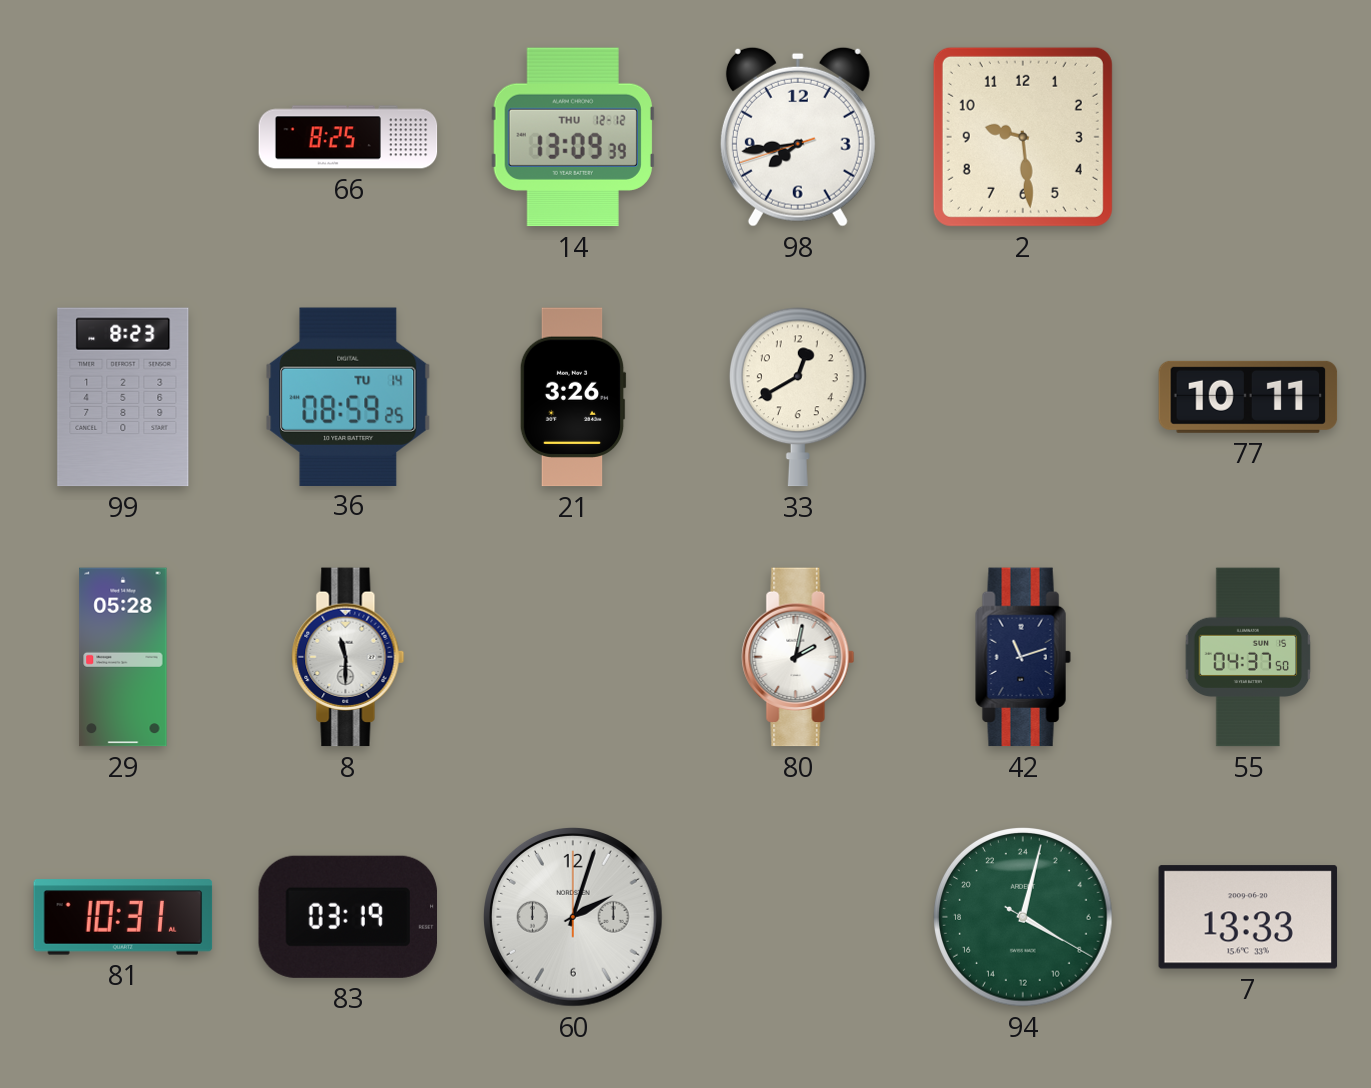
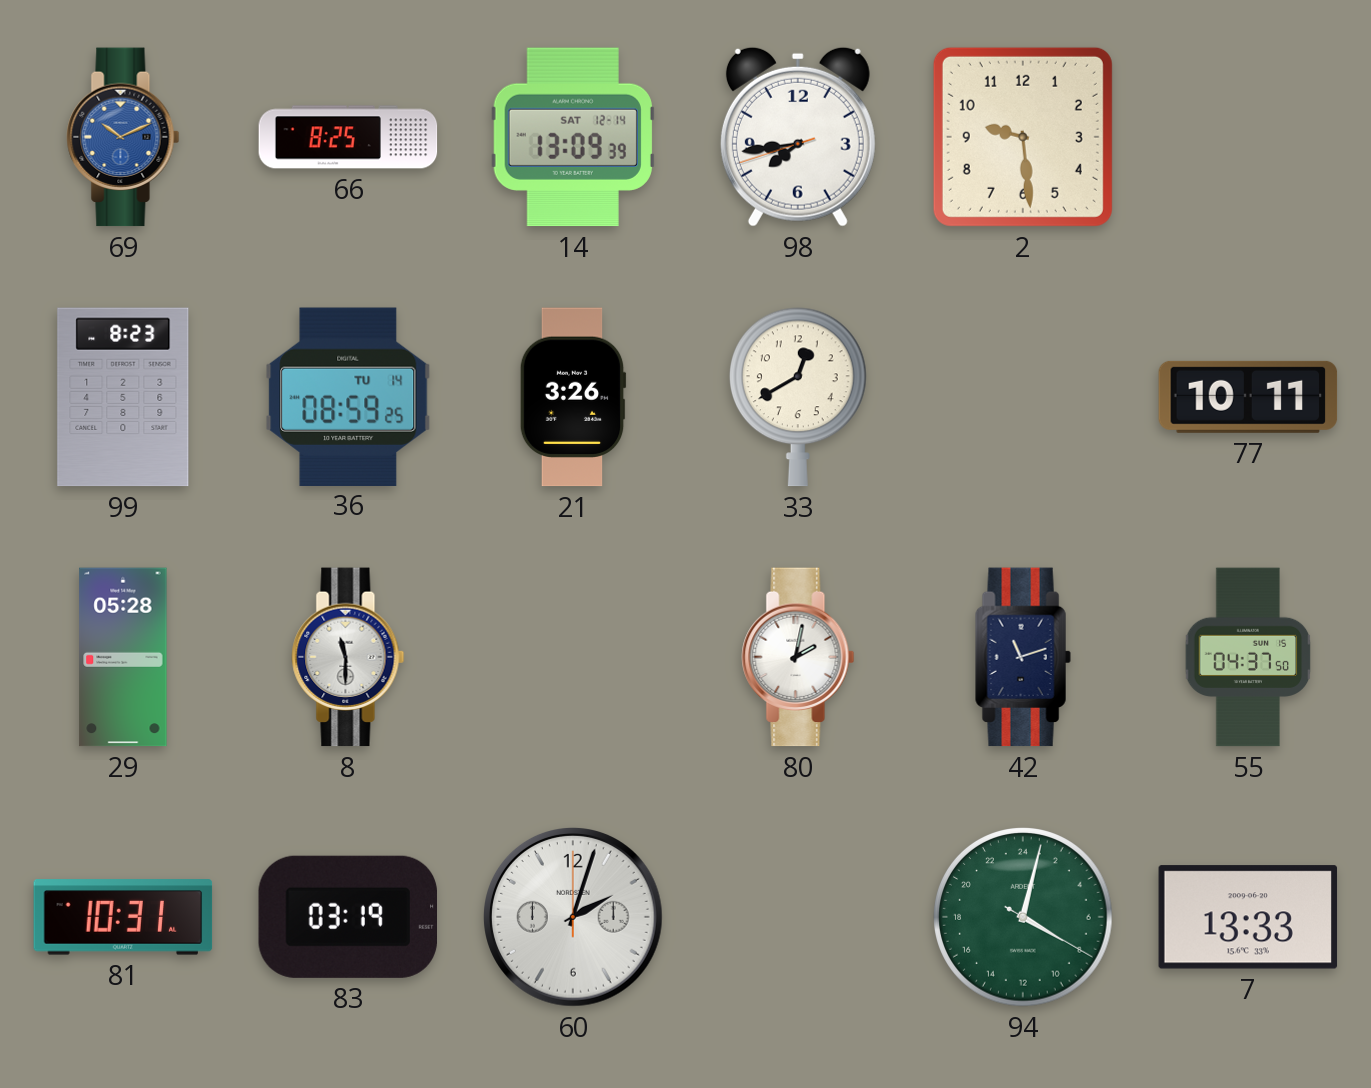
69: none -> 10:11
14 date: THU 12-12 -> SAT 12-14
